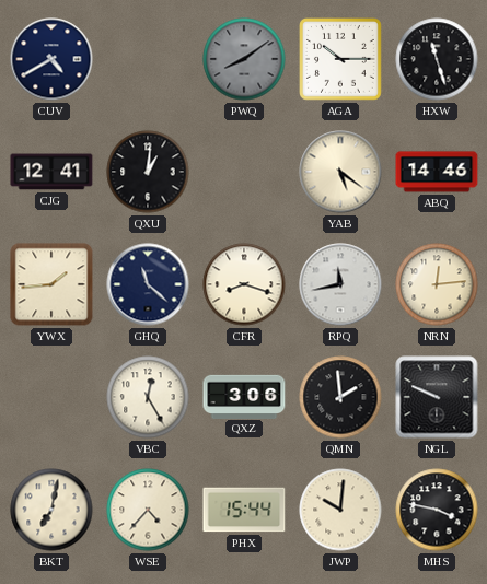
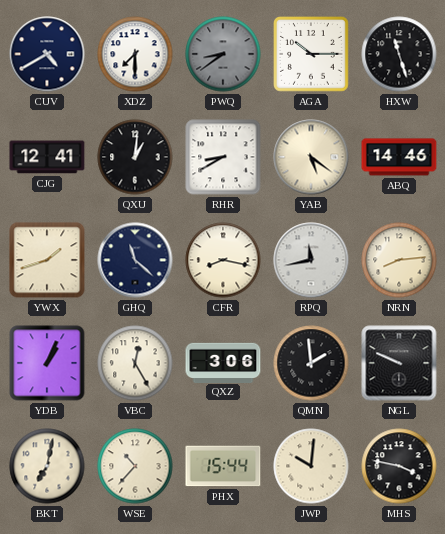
XDZ: none -> 7:30
PWQ: 8:09 -> 8:39
RHR: none -> 8:40
YWX: 1:44 -> 1:42
CFR: 8:18 -> 8:17
NRN: 12:14 -> 8:14
YDB: none -> 1:04
WSE: 4:37 -> 10:37
